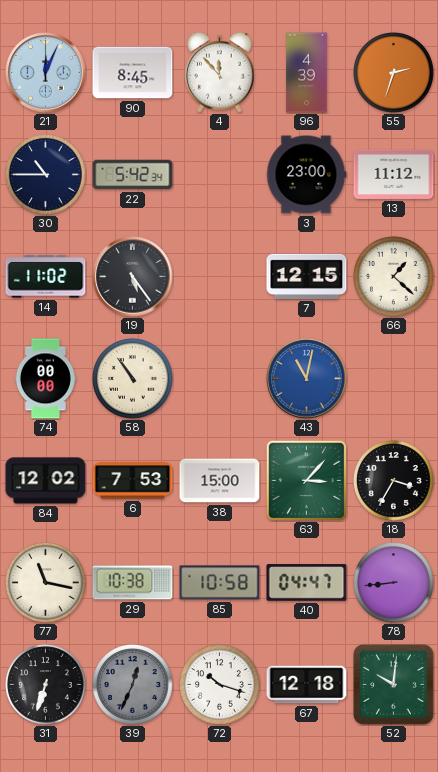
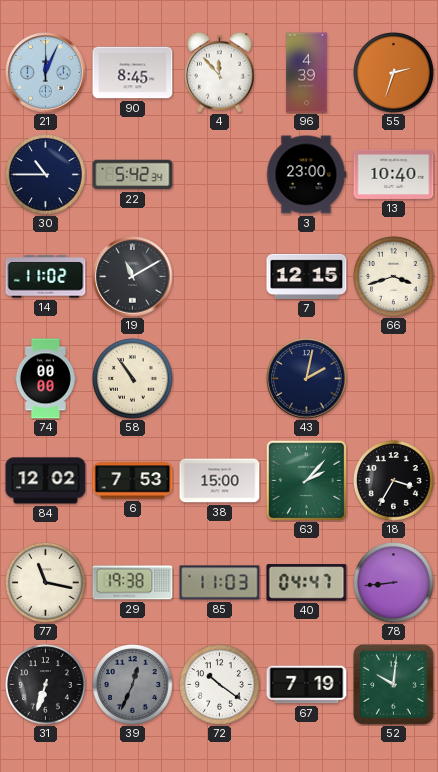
13: 11:12 -> 10:40
19: 5:24 -> 11:10
66: 1:22 -> 3:42
43: 11:02 -> 2:02
43 dial: blue -> navy
63: 3:07 -> 2:07
29: 10:38 -> 19:38
85: 10:58 -> 11:03
72: 10:18 -> 10:21
67: 12:18 -> 7:19
